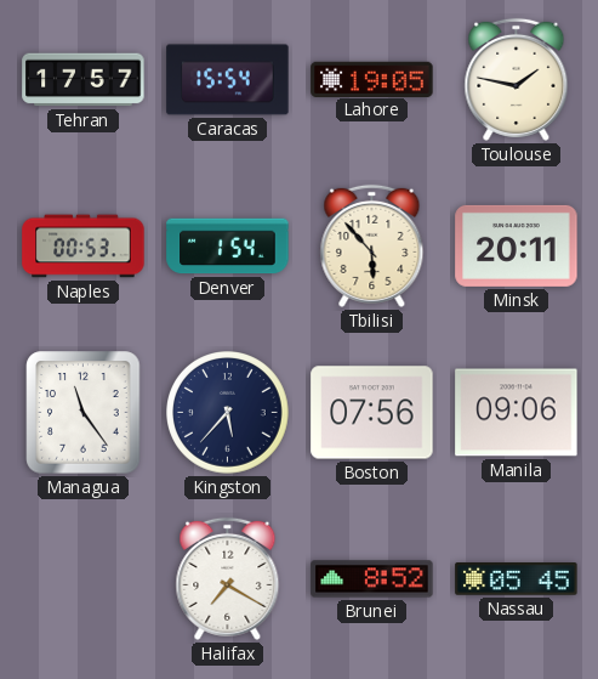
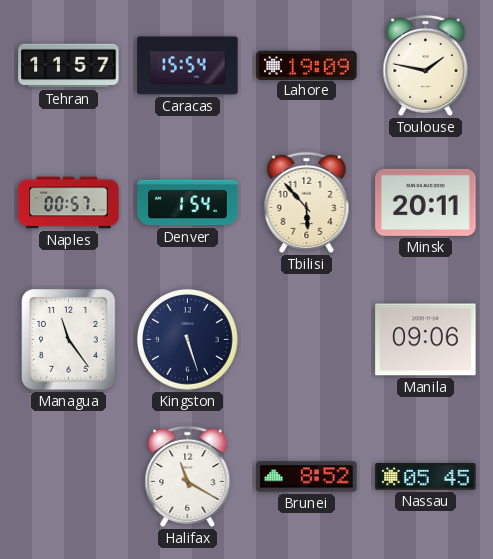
Tehran: 17:57 -> 11:57
Lahore: 19:05 -> 19:09
Naples: 00:53 -> 00:57
Kingston: 5:37 -> 5:27
Boston: 07:56 -> none
Halifax: 7:20 -> 11:20
